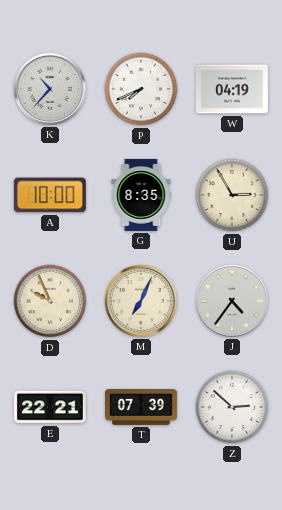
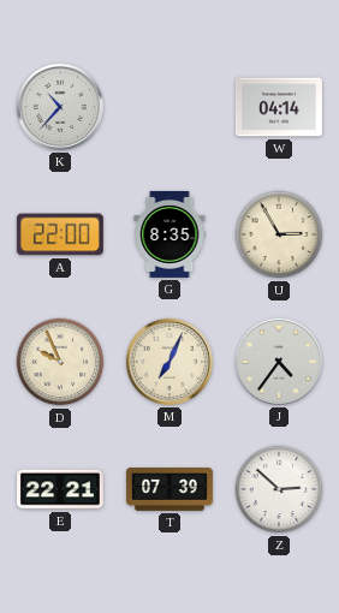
P: 7:41 -> none
W: 04:19 -> 04:14
A: 10:00 -> 22:00
